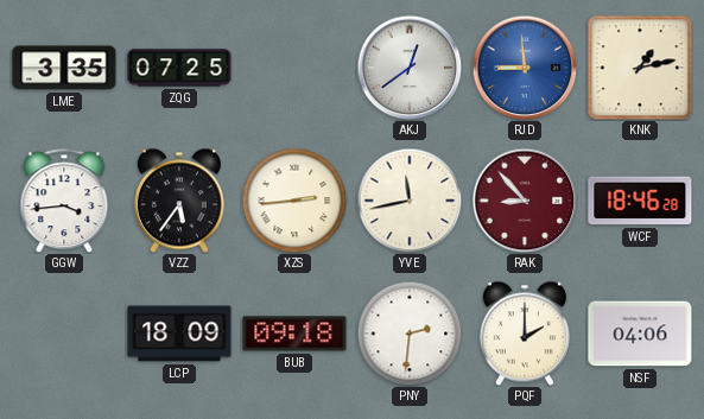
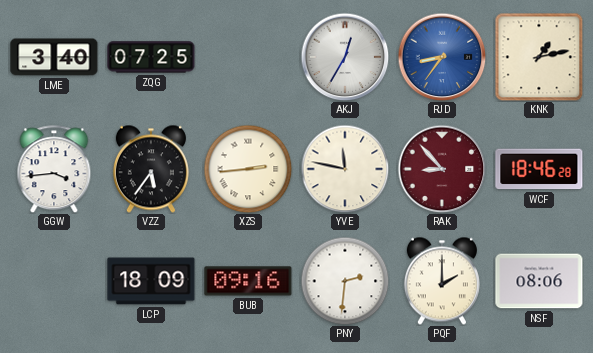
LME: 3:35 -> 3:40
AKJ: 12:39 -> 12:35
RJD: 8:59 -> 8:36
YVE: 11:43 -> 11:47
BUB: 09:18 -> 09:16
NSF: 04:06 -> 08:06
